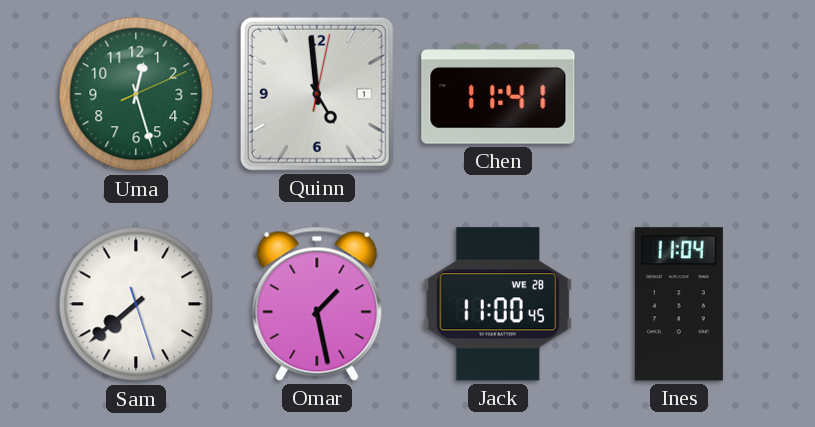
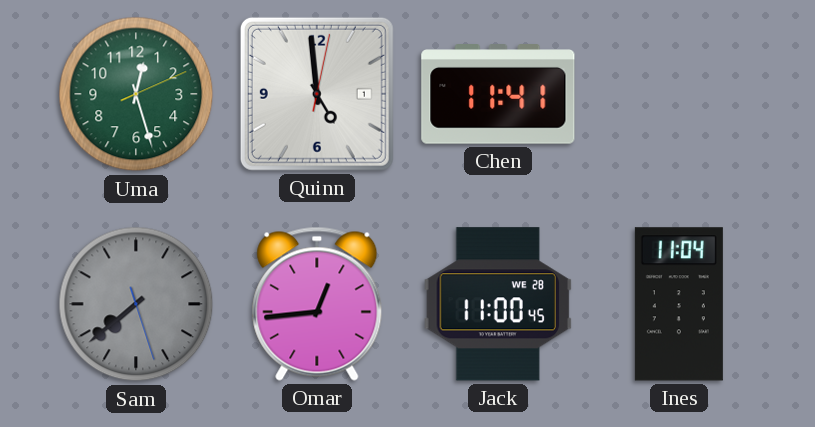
Sam dial: white -> grey
Omar: 1:28 -> 12:44
